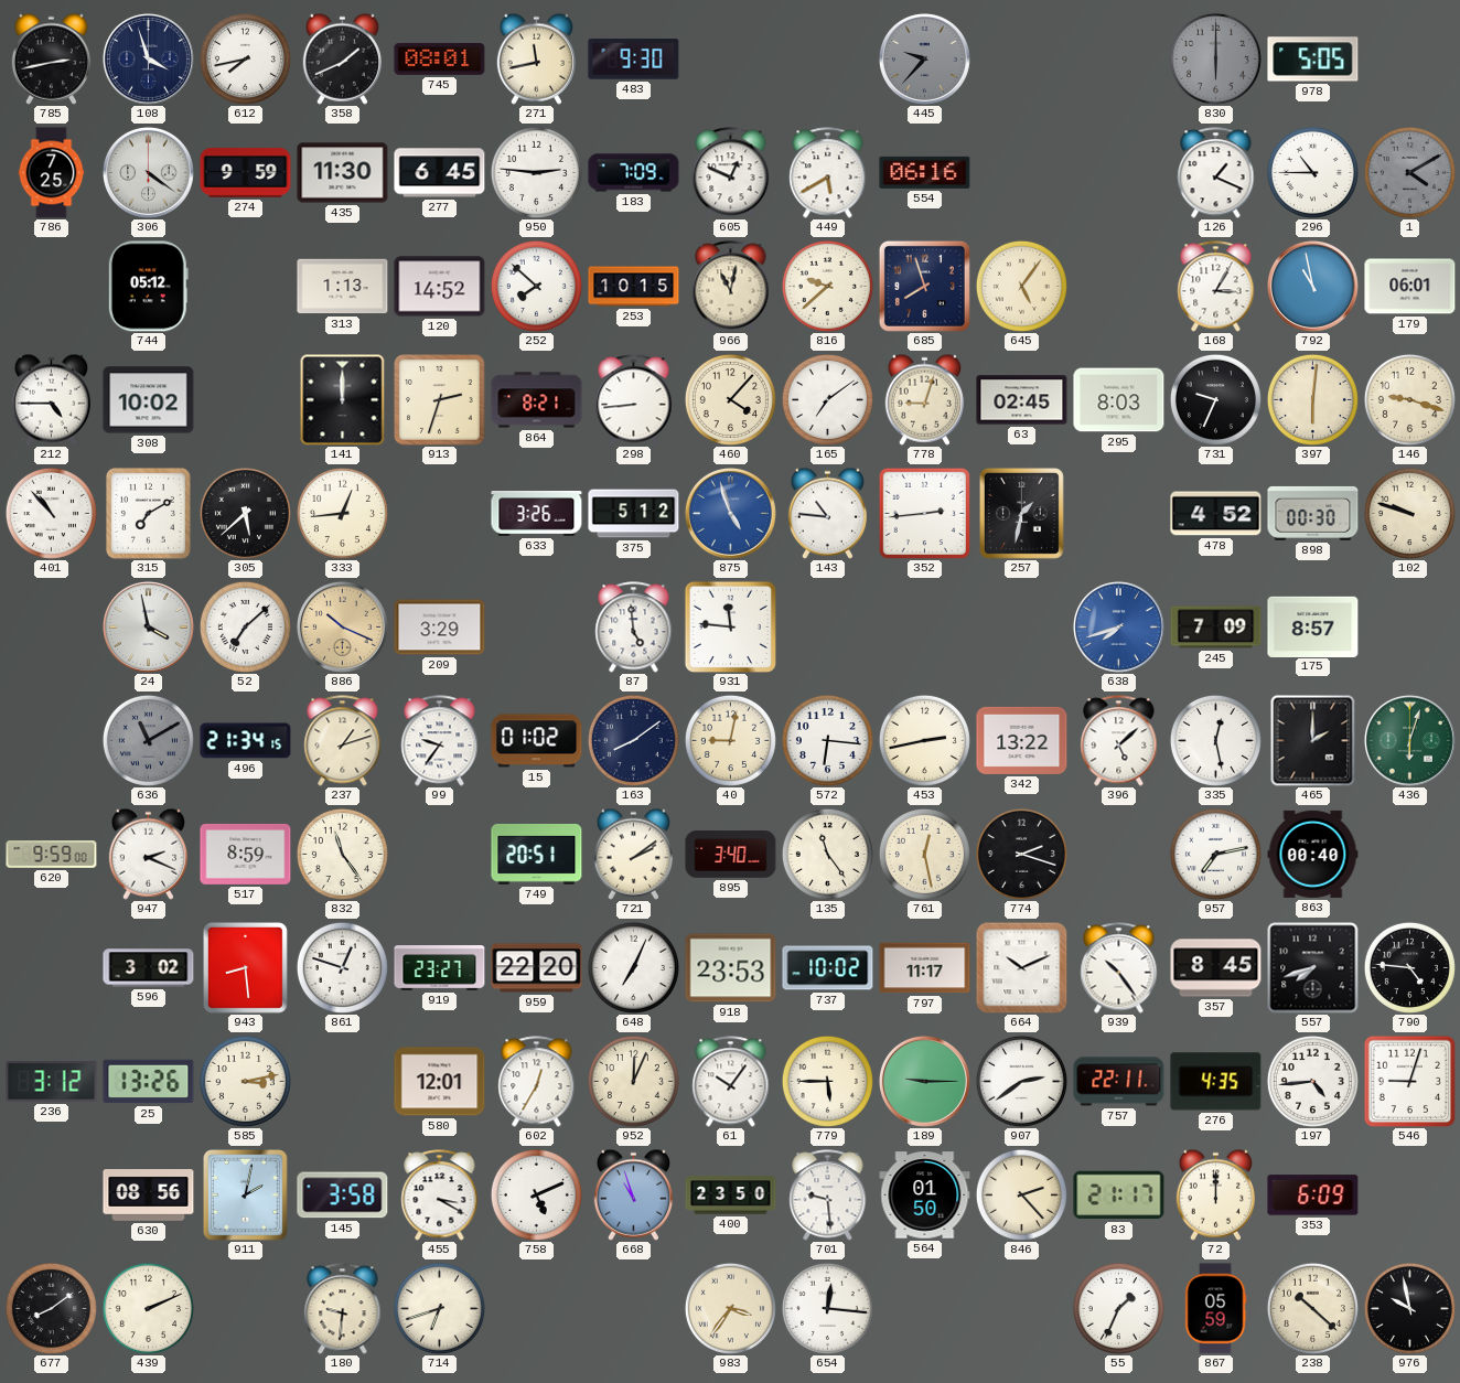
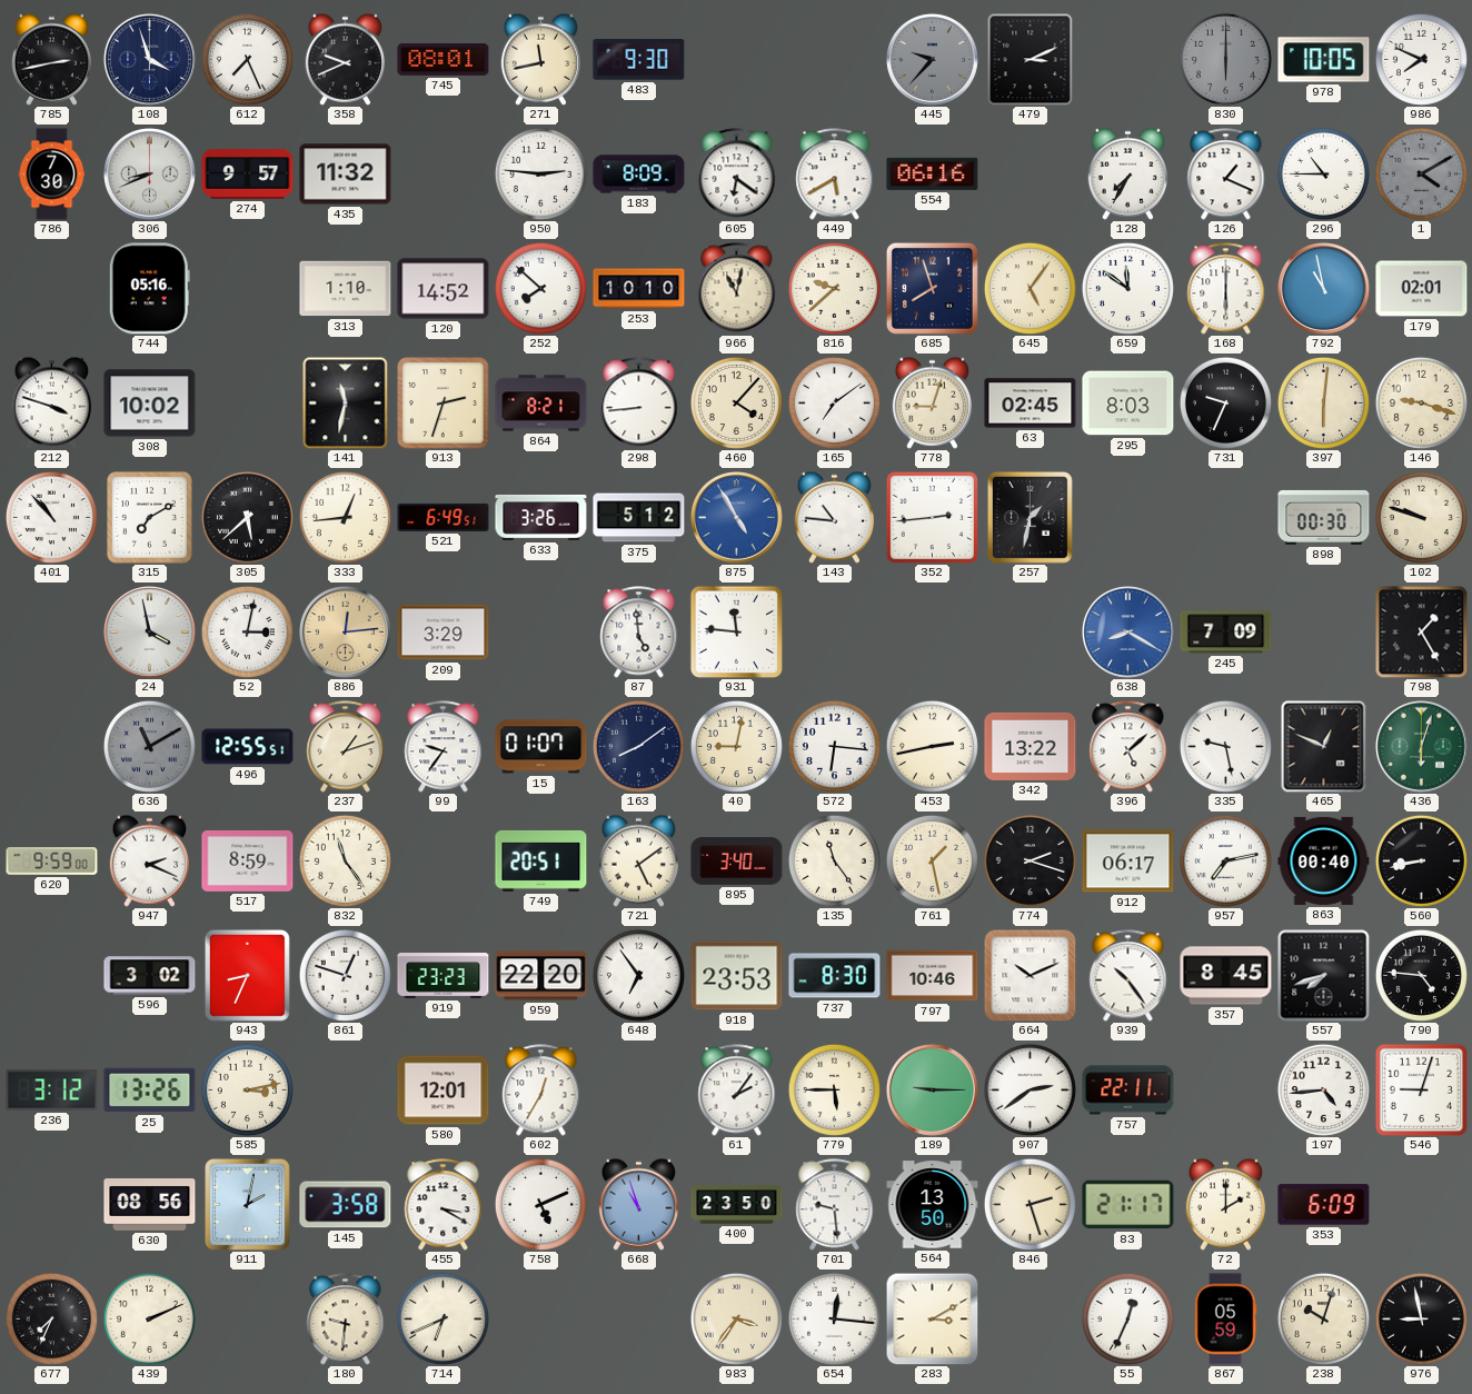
612: 7:43 -> 7:26
358: 1:41 -> 9:41
479: none -> 3:11
978: 5:05 -> 10:05
986: none -> 7:49
786: 7:25 -> 7:30
306: 4:21 -> 8:41
274: 9:59 -> 9:57
435: 11:30 -> 11:32
277: 6:45 -> none
183: 7:09 -> 8:09
605: 12:49 -> 6:21
128: none -> 7:35
744: 05:12 -> 05:16
313: 1:13 -> 1:10
253: 10:15 -> 10:10
659: none -> 11:51
168: 3:05 -> 6:00
179: 06:01 -> 02:01
212: 4:45 -> 3:48
141: 12:00 -> 11:32
521: none -> 6:49
875: 4:57 -> 4:55
478: 4:52 -> none
52: 7:08 -> 3:02
886: 10:19 -> 12:14
638: 7:42 -> 8:20
175: 8:57 -> none
798: none -> 1:25
496: 21:34 -> 12:55
15: 01:02 -> 01:07
335: 12:28 -> 9:28
465: 2:00 -> 12:49
721: 2:09 -> 5:09
761: 12:28 -> 1:28
912: none -> 06:17
560: none -> 8:43
943: 8:29 -> 8:34
919: 23:27 -> 23:23
648: 7:04 -> 6:54
737: 10:02 -> 8:30
797: 11:17 -> 10:46
952: 12:04 -> none
61: 10:06 -> 2:06
276: 4:35 -> none
564: 01:50 -> 13:50
846: 2:23 -> 2:27
72: 12:00 -> 2:00
677: 8:09 -> 7:34
714: 6:42 -> 6:41
283: none -> 3:10
55: 1:34 -> 12:34
238: 10:22 -> 10:03
976: 9:58 -> 8:58
